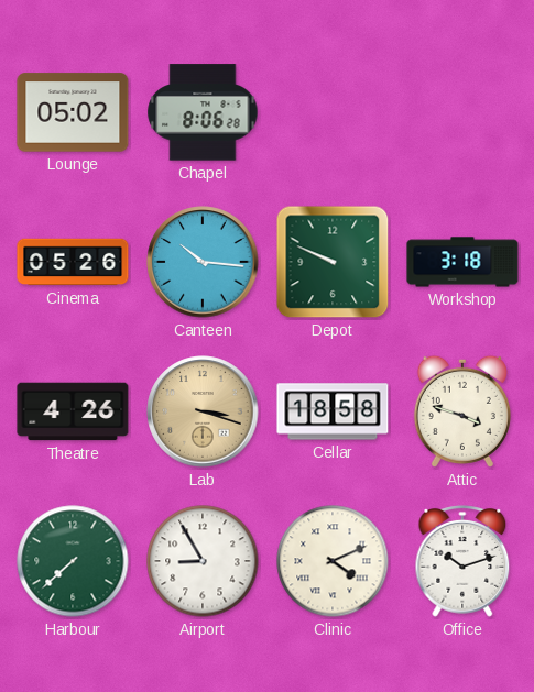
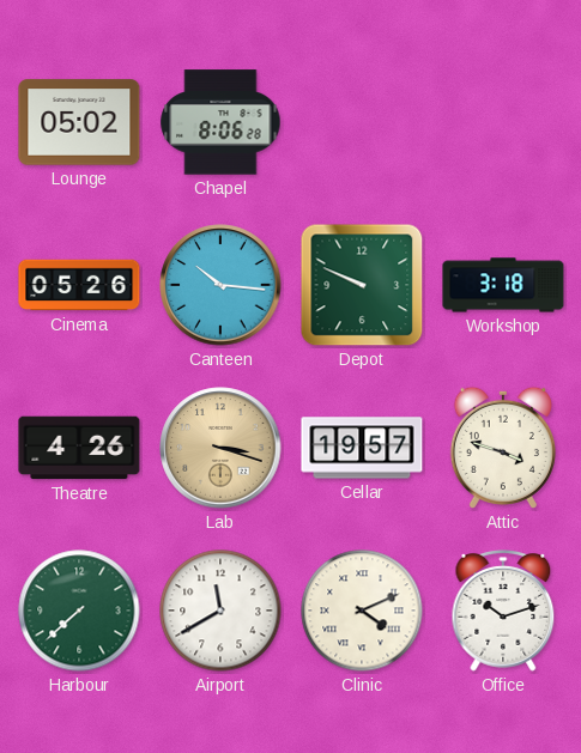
Cellar: 18:58 -> 19:57
Airport: 8:55 -> 11:40
